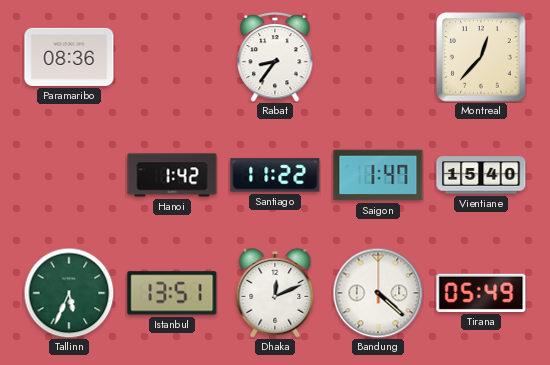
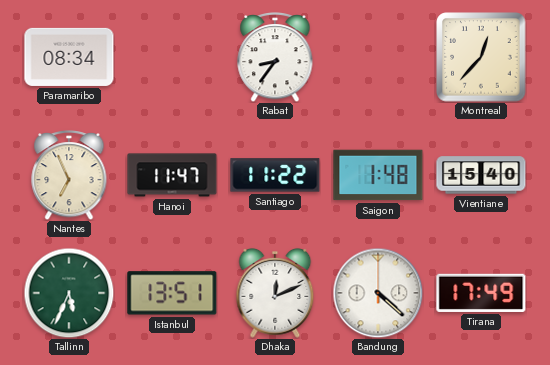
Paramaribo: 08:36 -> 08:34
Nantes: none -> 6:56
Hanoi: 1:42 -> 11:47
Saigon: 1:47 -> 1:48
Tirana: 05:49 -> 17:49
